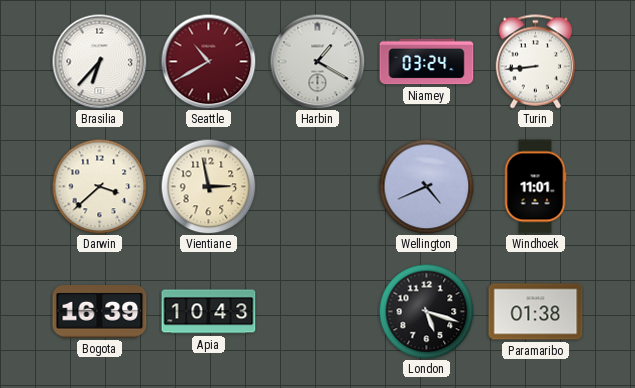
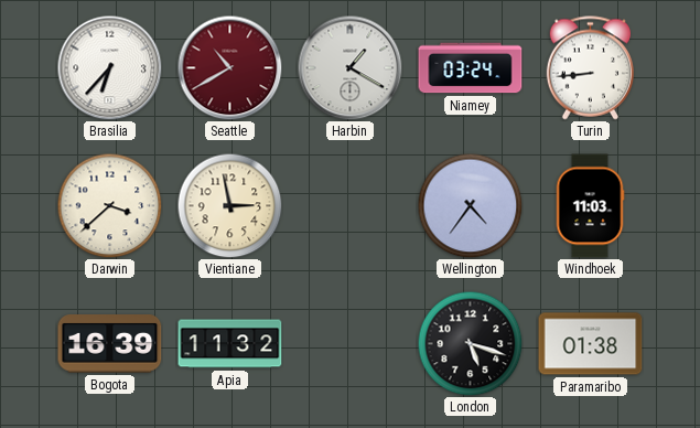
Wellington: 4:41 -> 4:36
Windhoek: 11:01 -> 11:03
Apia: 10:43 -> 11:32
